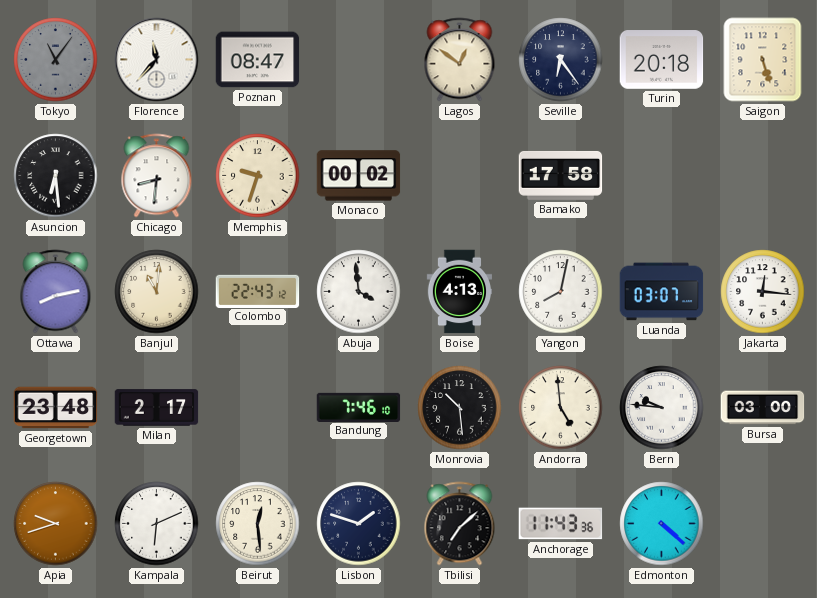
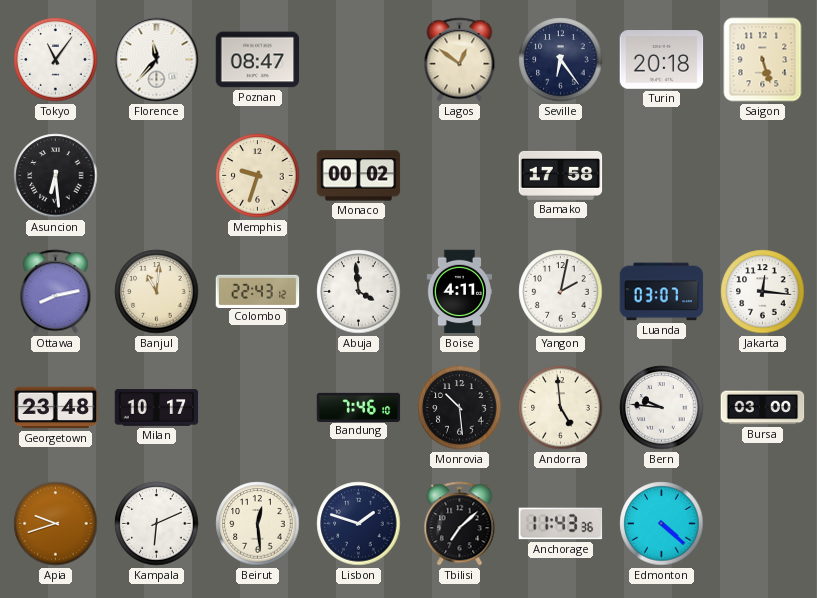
Tokyo dial: grey -> white
Chicago: 8:31 -> none
Boise: 4:13 -> 4:11
Yangon: 8:02 -> 2:02
Milan: 2:17 -> 10:17
